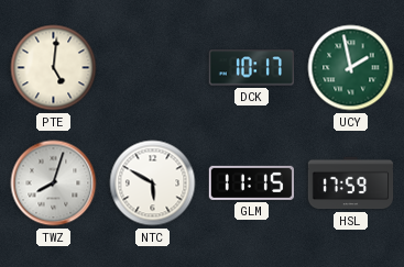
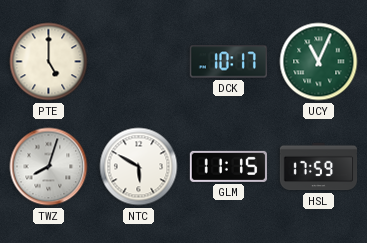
PTE: 5:01 -> 5:00
UCY: 1:58 -> 11:04
